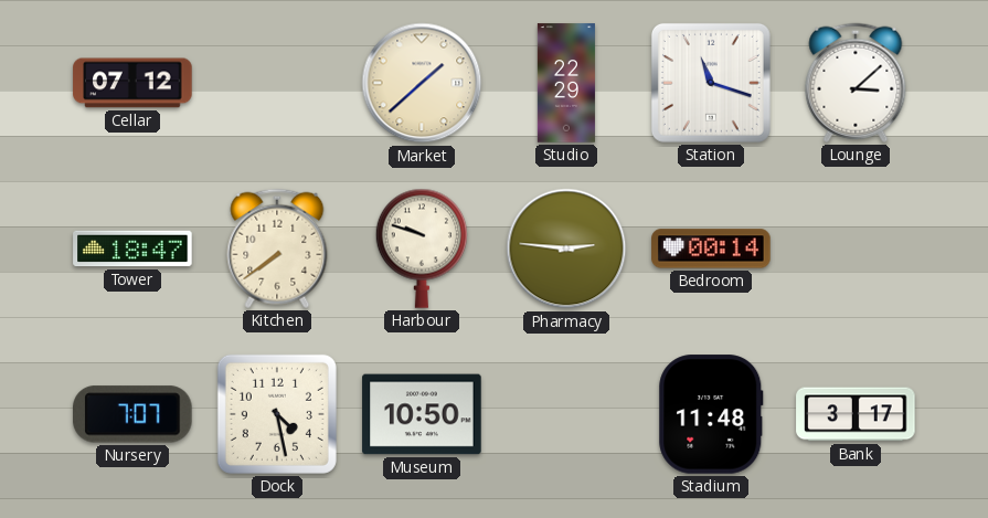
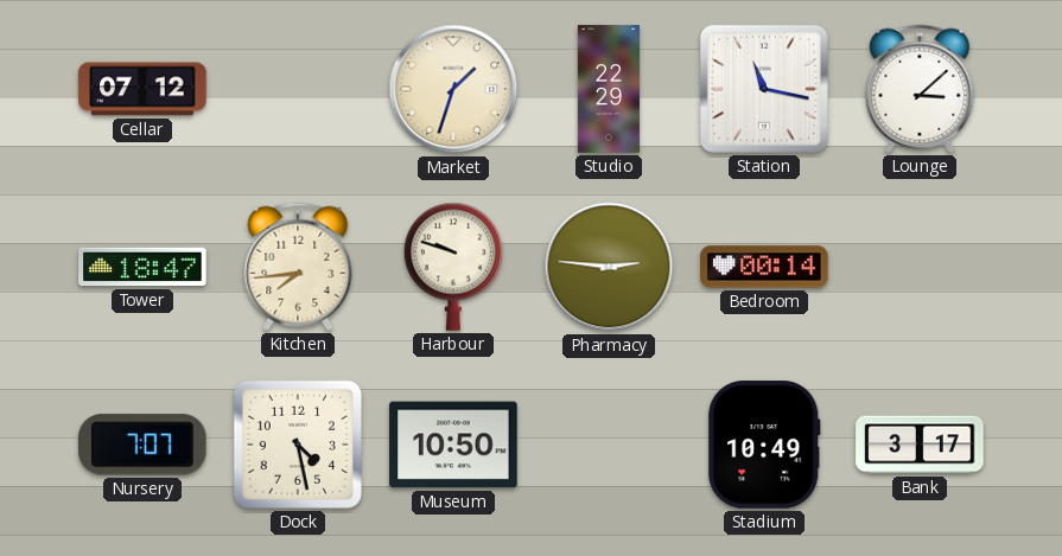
Market: 1:38 -> 1:33
Station: 11:18 -> 11:17
Kitchen: 7:39 -> 7:44
Stadium: 11:48 -> 10:49
